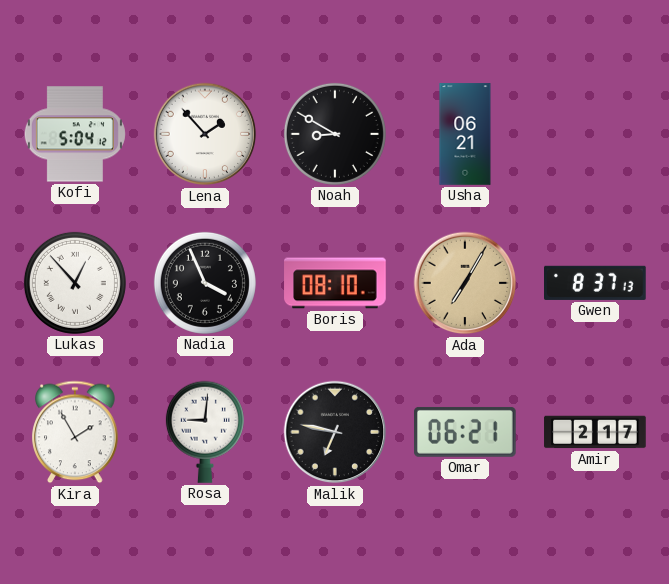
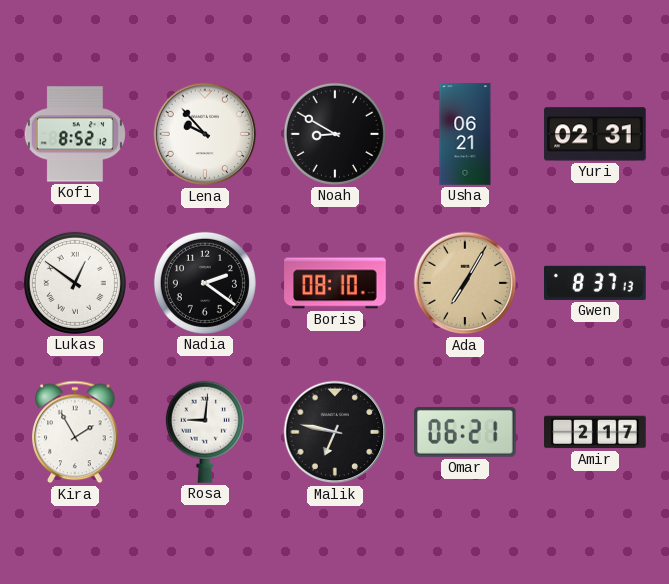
Kofi: 5:04 -> 8:52
Lena: 1:53 -> 9:53
Yuri: none -> 02:31
Lukas: 12:53 -> 12:51
Nadia: 3:56 -> 2:21
